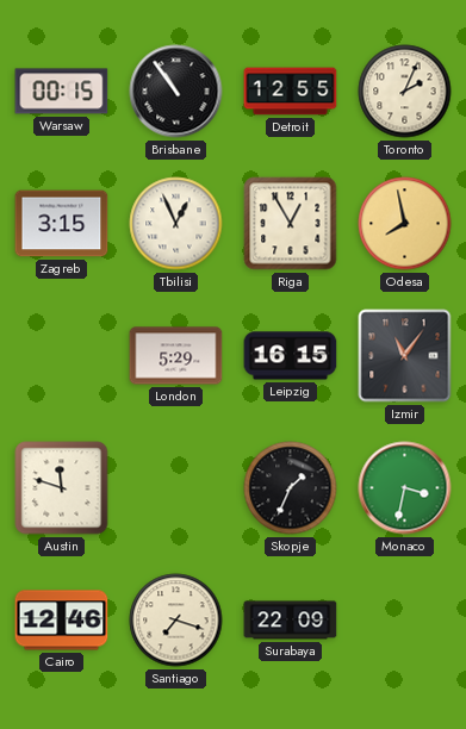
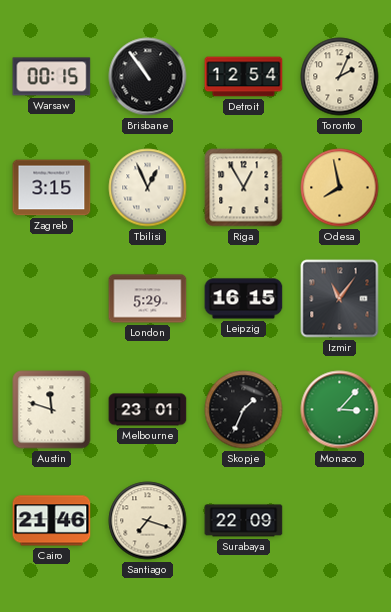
Detroit: 12:55 -> 12:54
Melbourne: none -> 23:01
Monaco: 3:32 -> 3:07
Cairo: 12:46 -> 21:46
